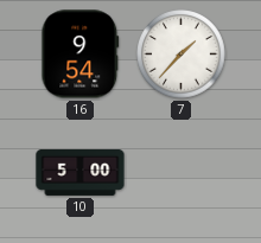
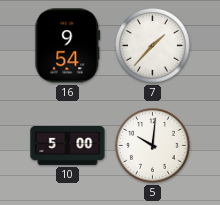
5: none -> 10:01
